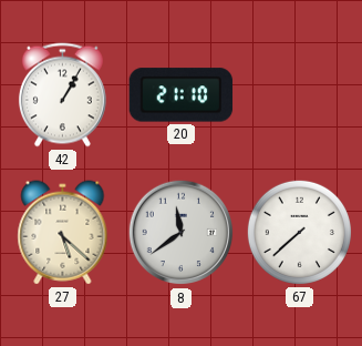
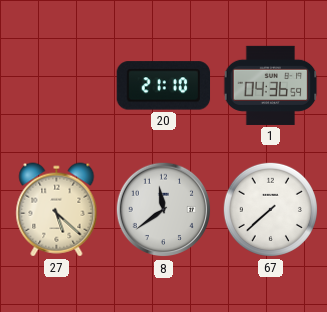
42: 1:05 -> none
1: none -> 04:36
